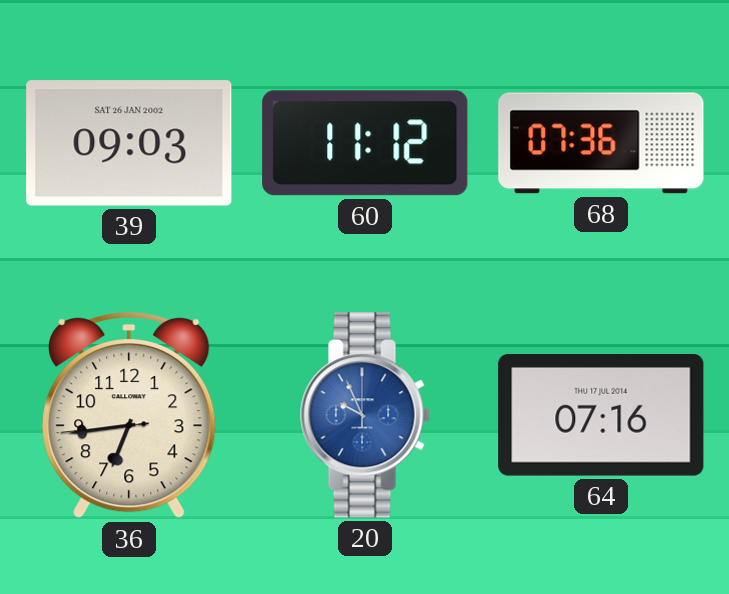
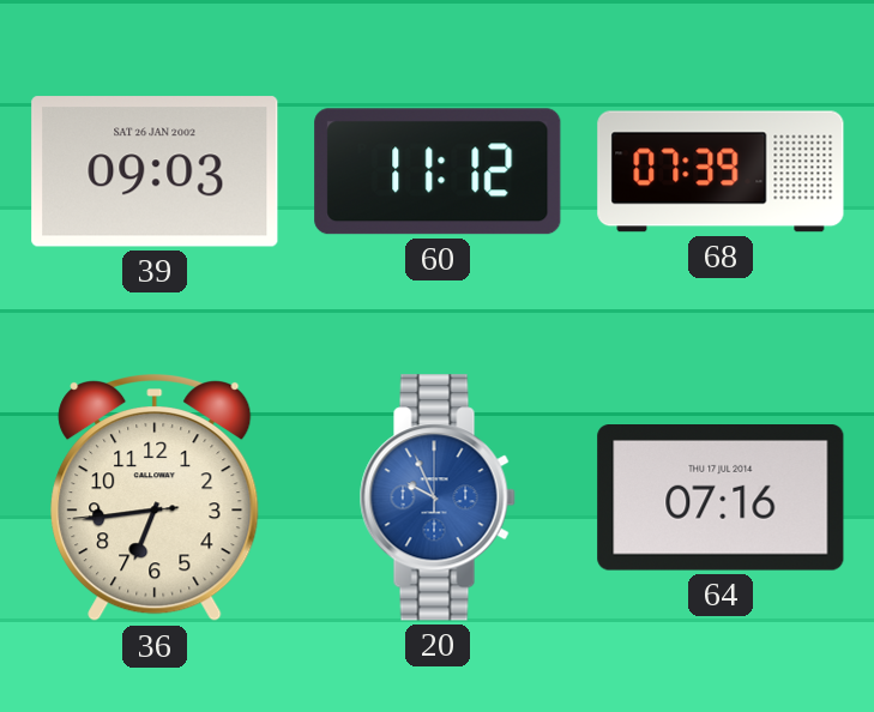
68: 07:36 -> 07:39
